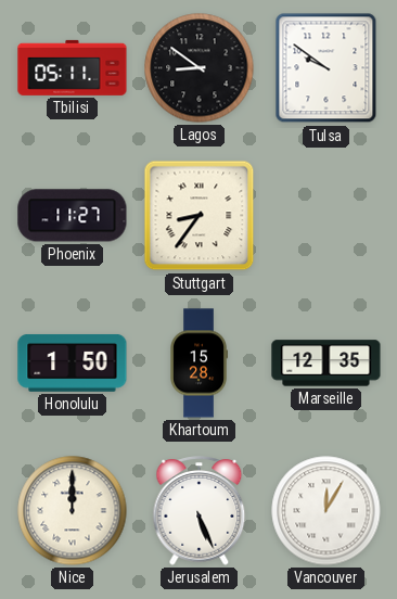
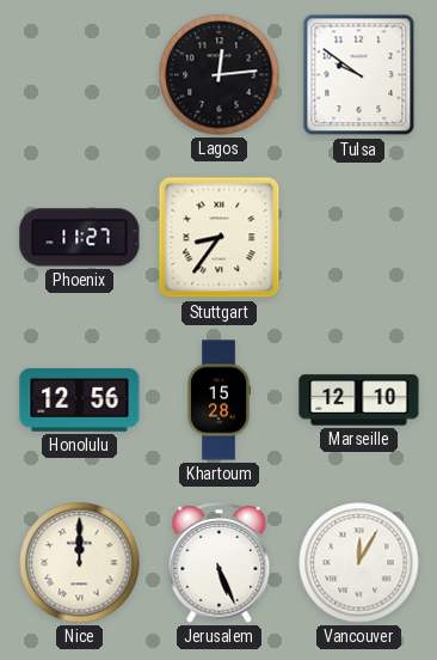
Tbilisi: 05:11 -> none
Lagos: 8:51 -> 12:14
Honolulu: 1:50 -> 12:56
Marseille: 12:35 -> 12:10
